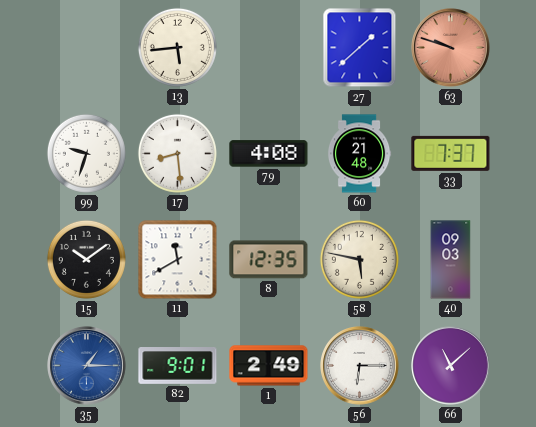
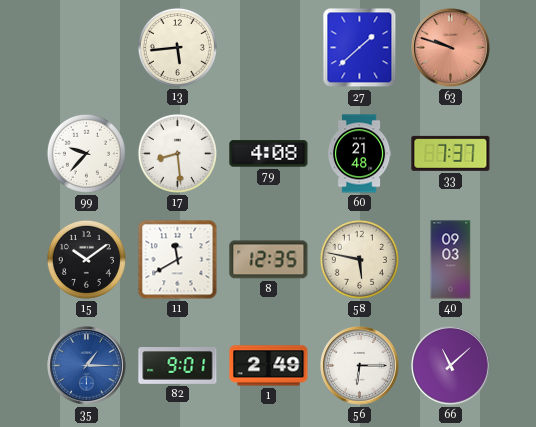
99: 9:33 -> 9:37
